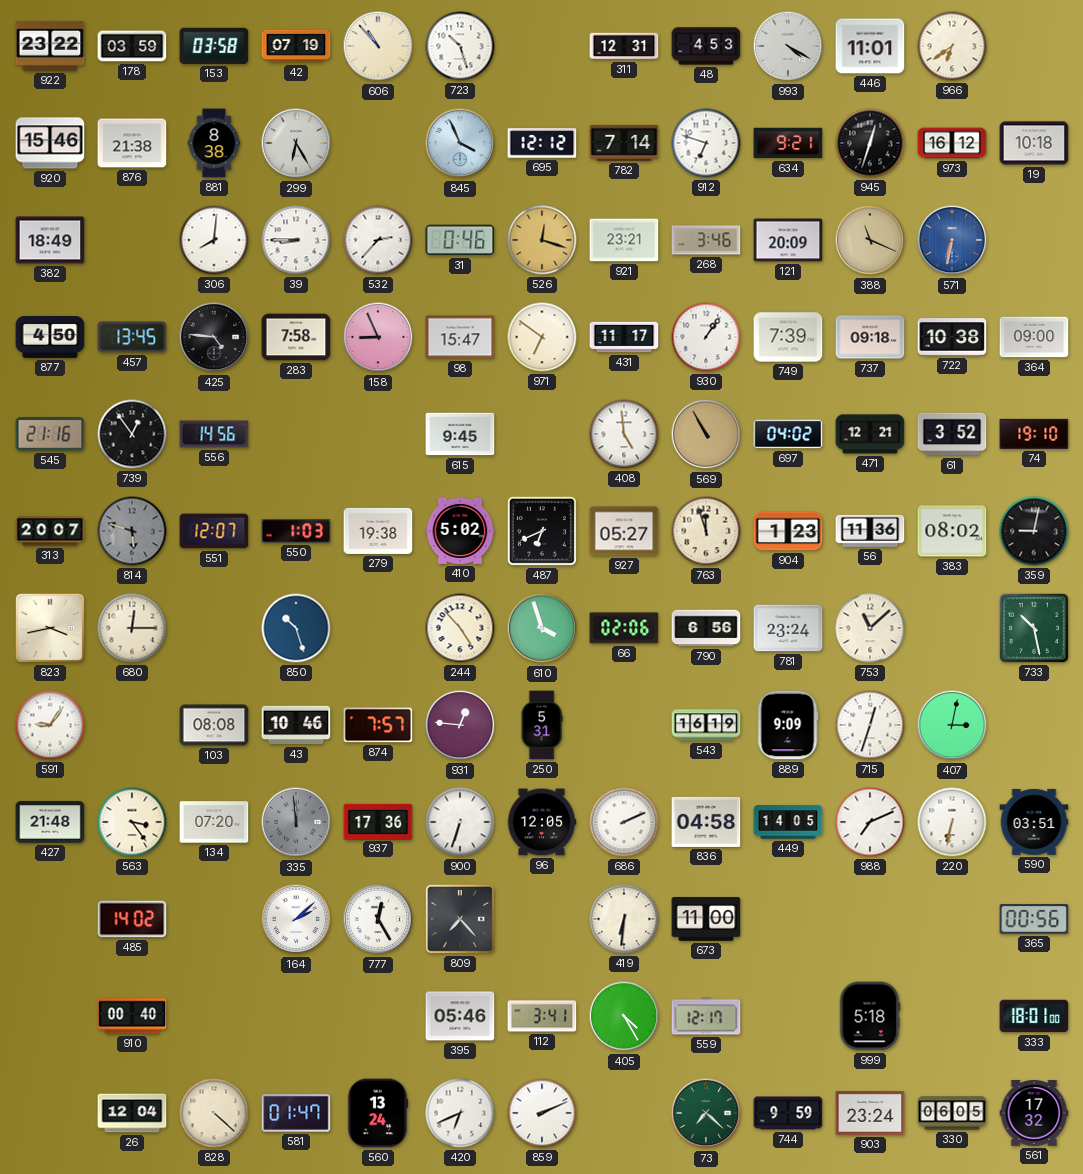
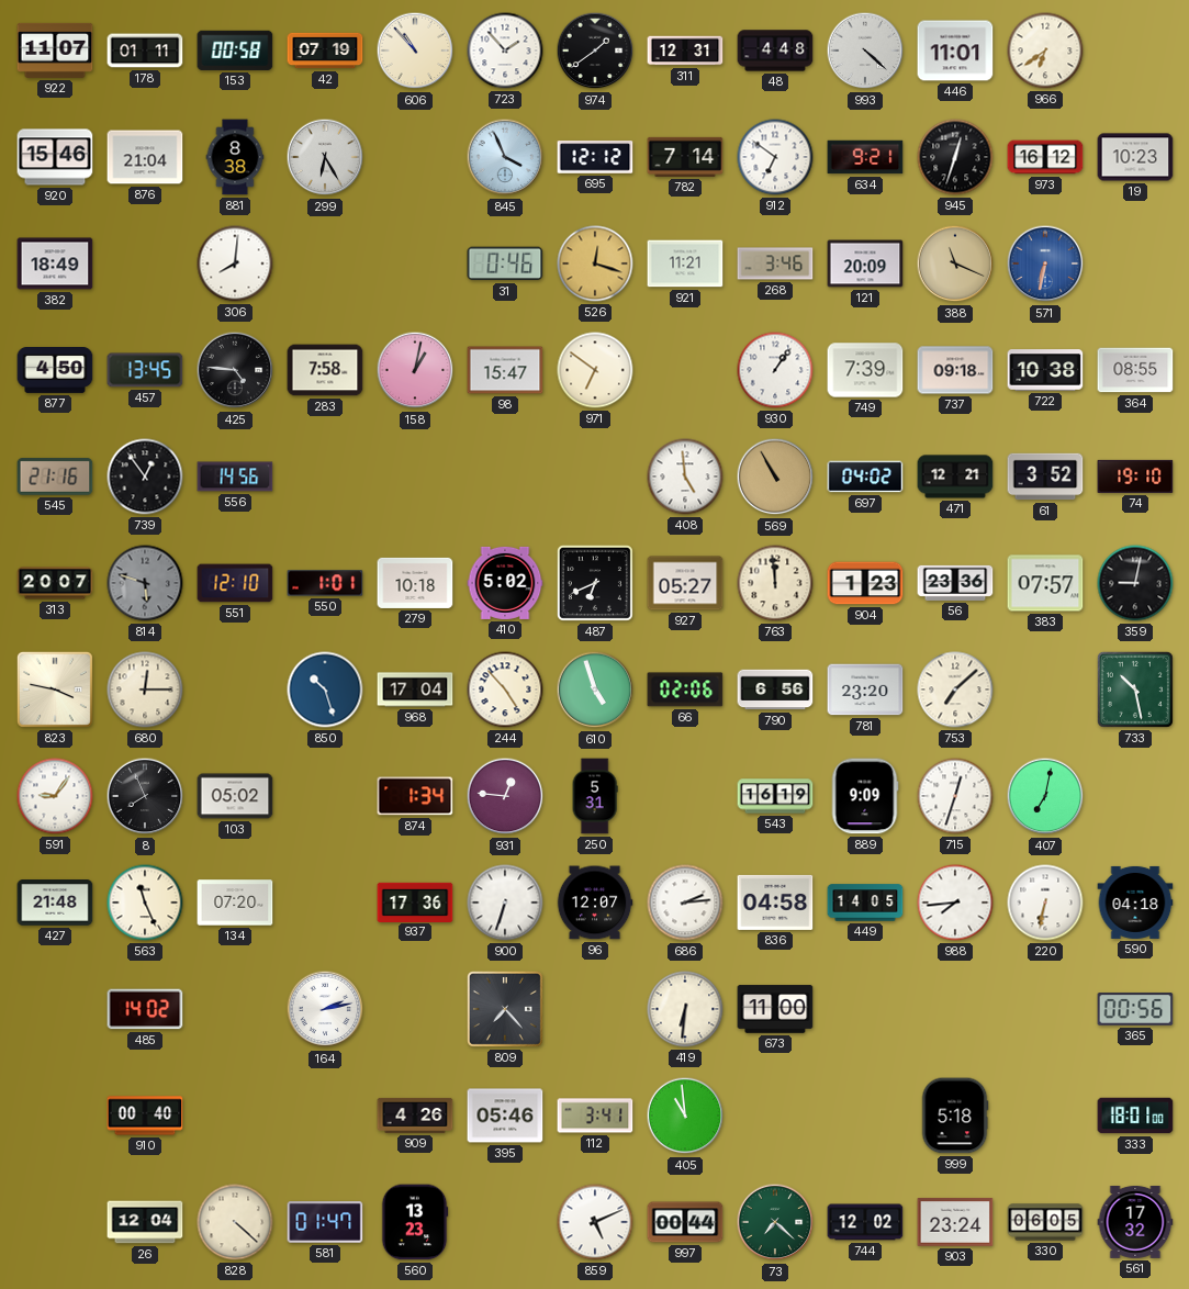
922: 23:22 -> 11:07
178: 03:59 -> 01:11
153: 03:58 -> 00:58
723: 10:27 -> 1:53
974: none -> 1:39
48: 4:53 -> 4:48
993: 4:20 -> 4:22
876: 21:38 -> 21:04
912: 6:48 -> 6:51
19: 10:18 -> 10:23
39: 8:45 -> none
532: 2:37 -> none
921: 23:21 -> 11:21
158: 8:56 -> 1:02
431: 11:17 -> none
364: 09:00 -> 08:55
615: 9:45 -> none
551: 12:07 -> 12:10
550: 1:03 -> 1:01
279: 19:38 -> 10:18
763: 11:57 -> 11:59
56: 11:36 -> 23:36
383: 08:02 -> 07:57
823: 3:43 -> 3:47
968: none -> 17:04
610: 3:57 -> 4:57
781: 23:24 -> 23:20
753: 11:08 -> 7:08
8: none -> 7:56
103: 08:08 -> 05:02
43: 10:46 -> none
874: 7:57 -> 1:34
407: 3:02 -> 7:02
563: 3:24 -> 11:26
335: 11:59 -> none
96: 12:05 -> 12:07
686: 2:11 -> 2:14
988: 7:11 -> 7:44
590: 03:51 -> 04:18
164: 2:08 -> 2:13
777: 12:25 -> none
909: none -> 4:26
405: 4:25 -> 10:59
559: 12:17 -> none
560: 13:24 -> 13:23
420: 6:41 -> none
859: 2:11 -> 5:11
997: none -> 00:44
744: 9:59 -> 12:02
